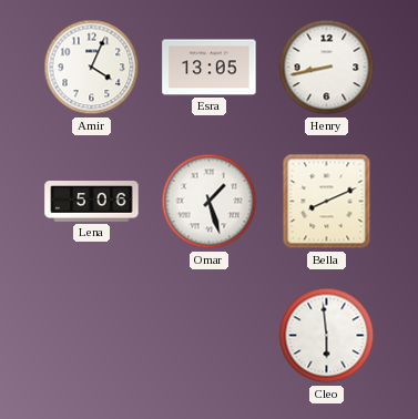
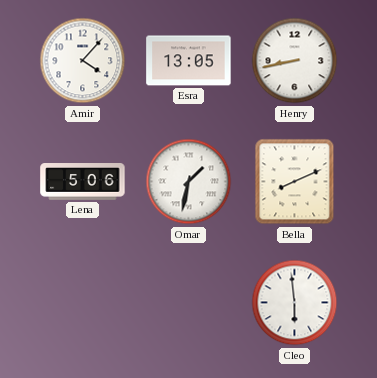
Amir: 4:04 -> 4:07
Omar: 1:27 -> 1:32
